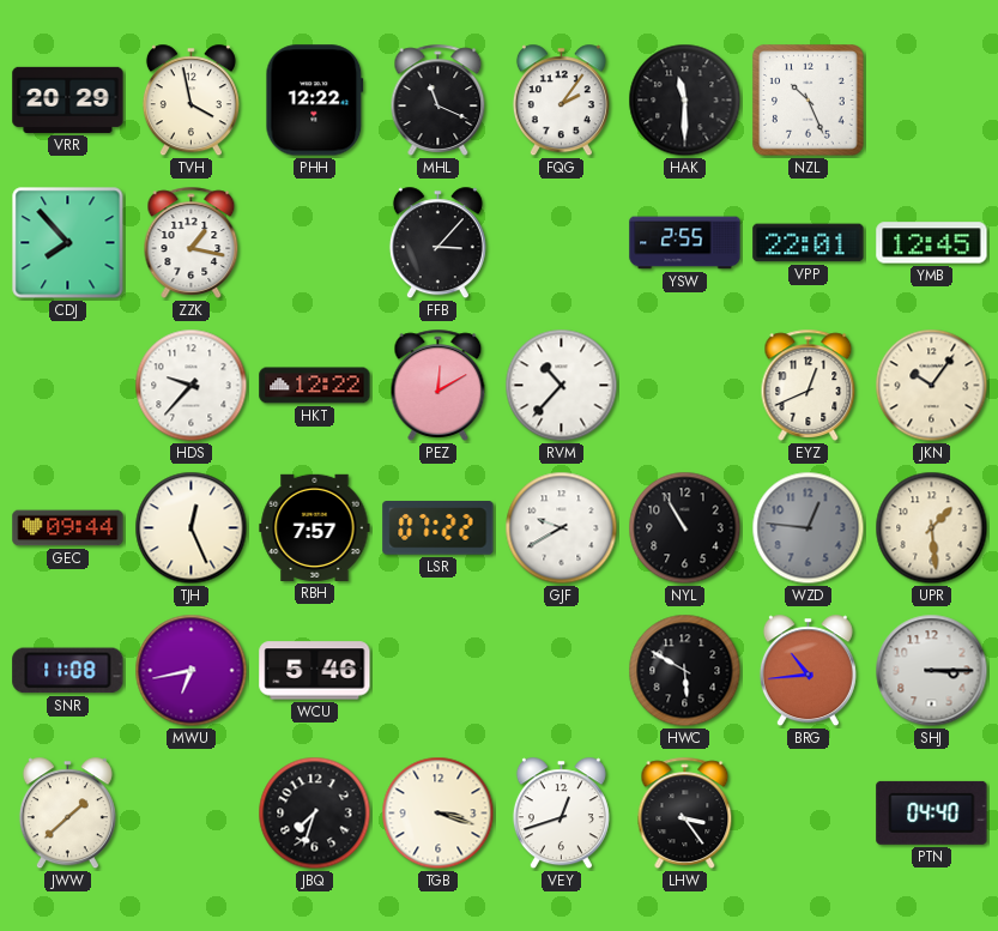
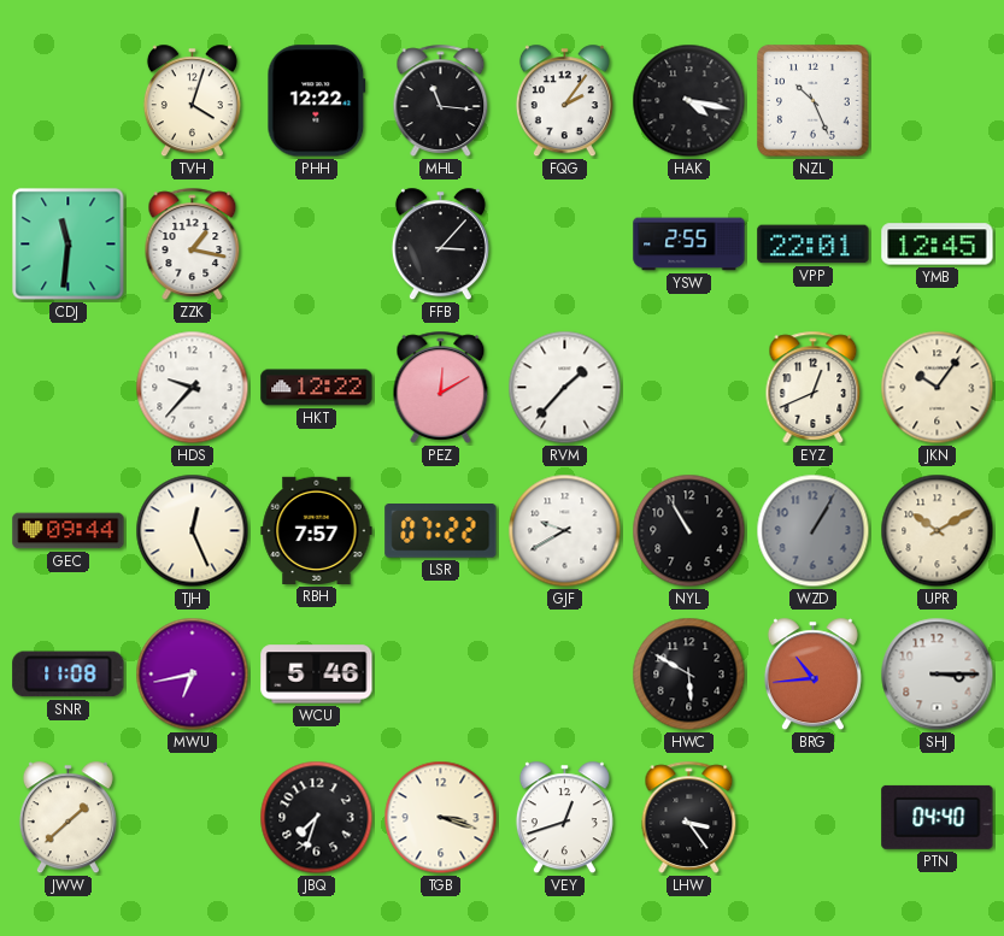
VRR: 20:29 -> none
TVH: 3:58 -> 4:03
MHL: 11:19 -> 11:16
HAK: 11:30 -> 4:17
CDJ: 7:53 -> 11:31
RVM: 10:37 -> 1:37
WZD: 12:46 -> 1:05
UPR: 1:29 -> 10:10
